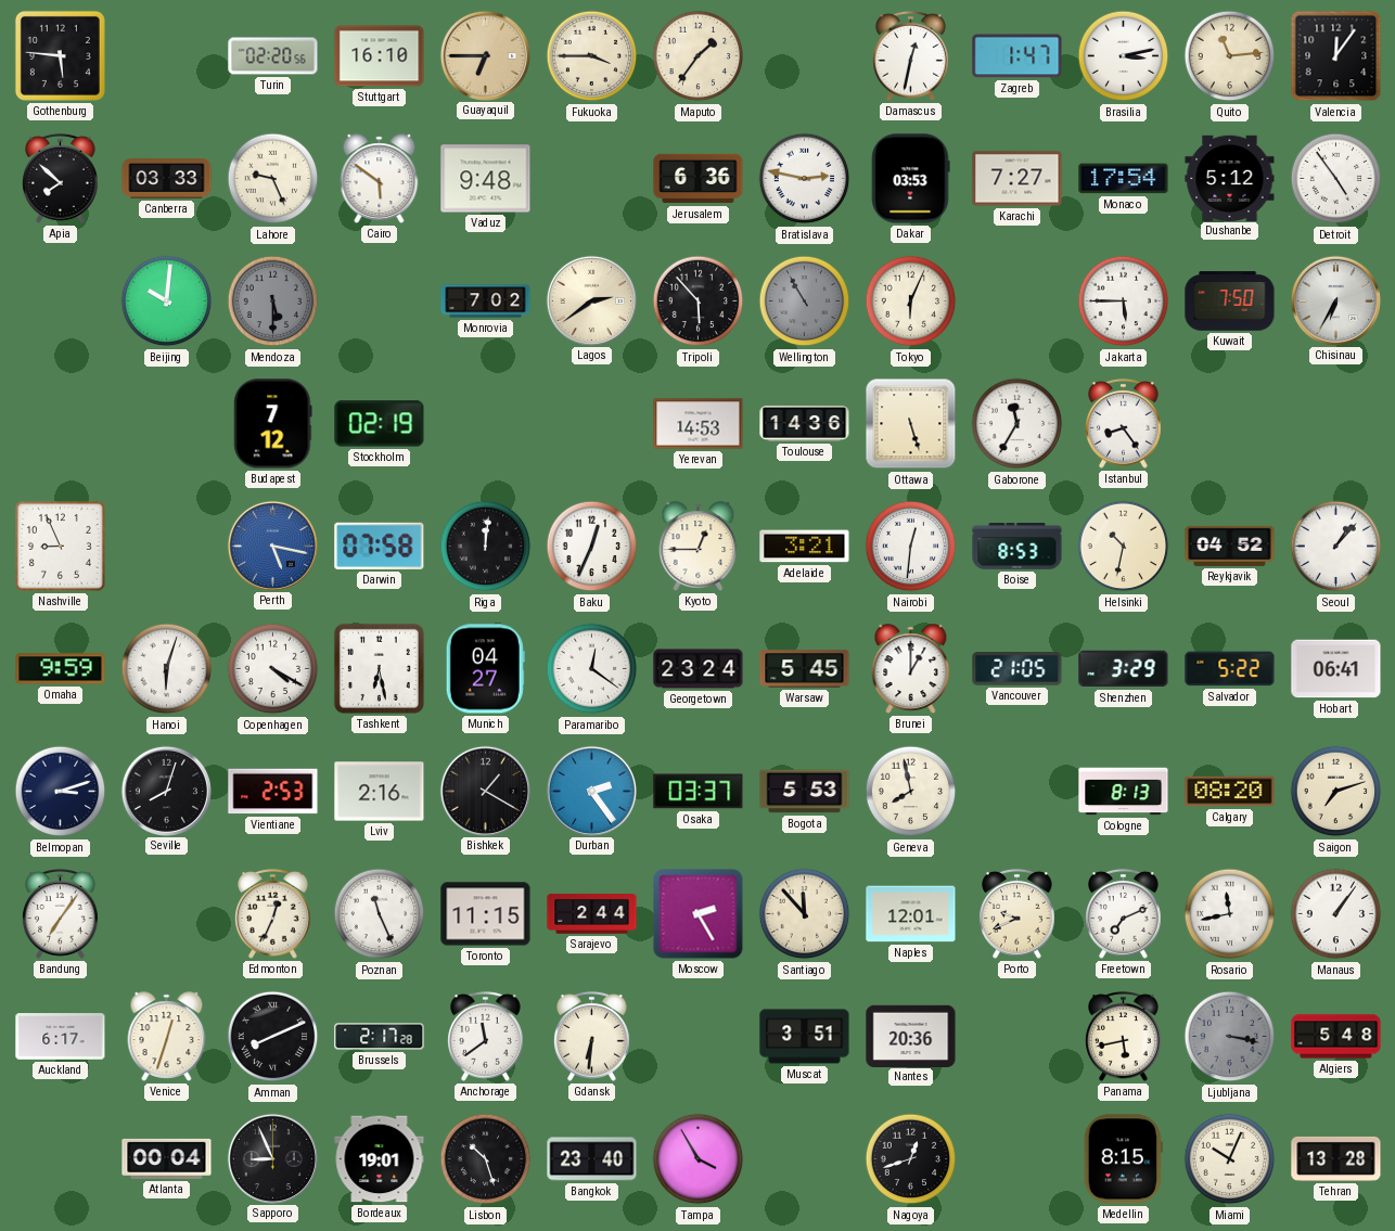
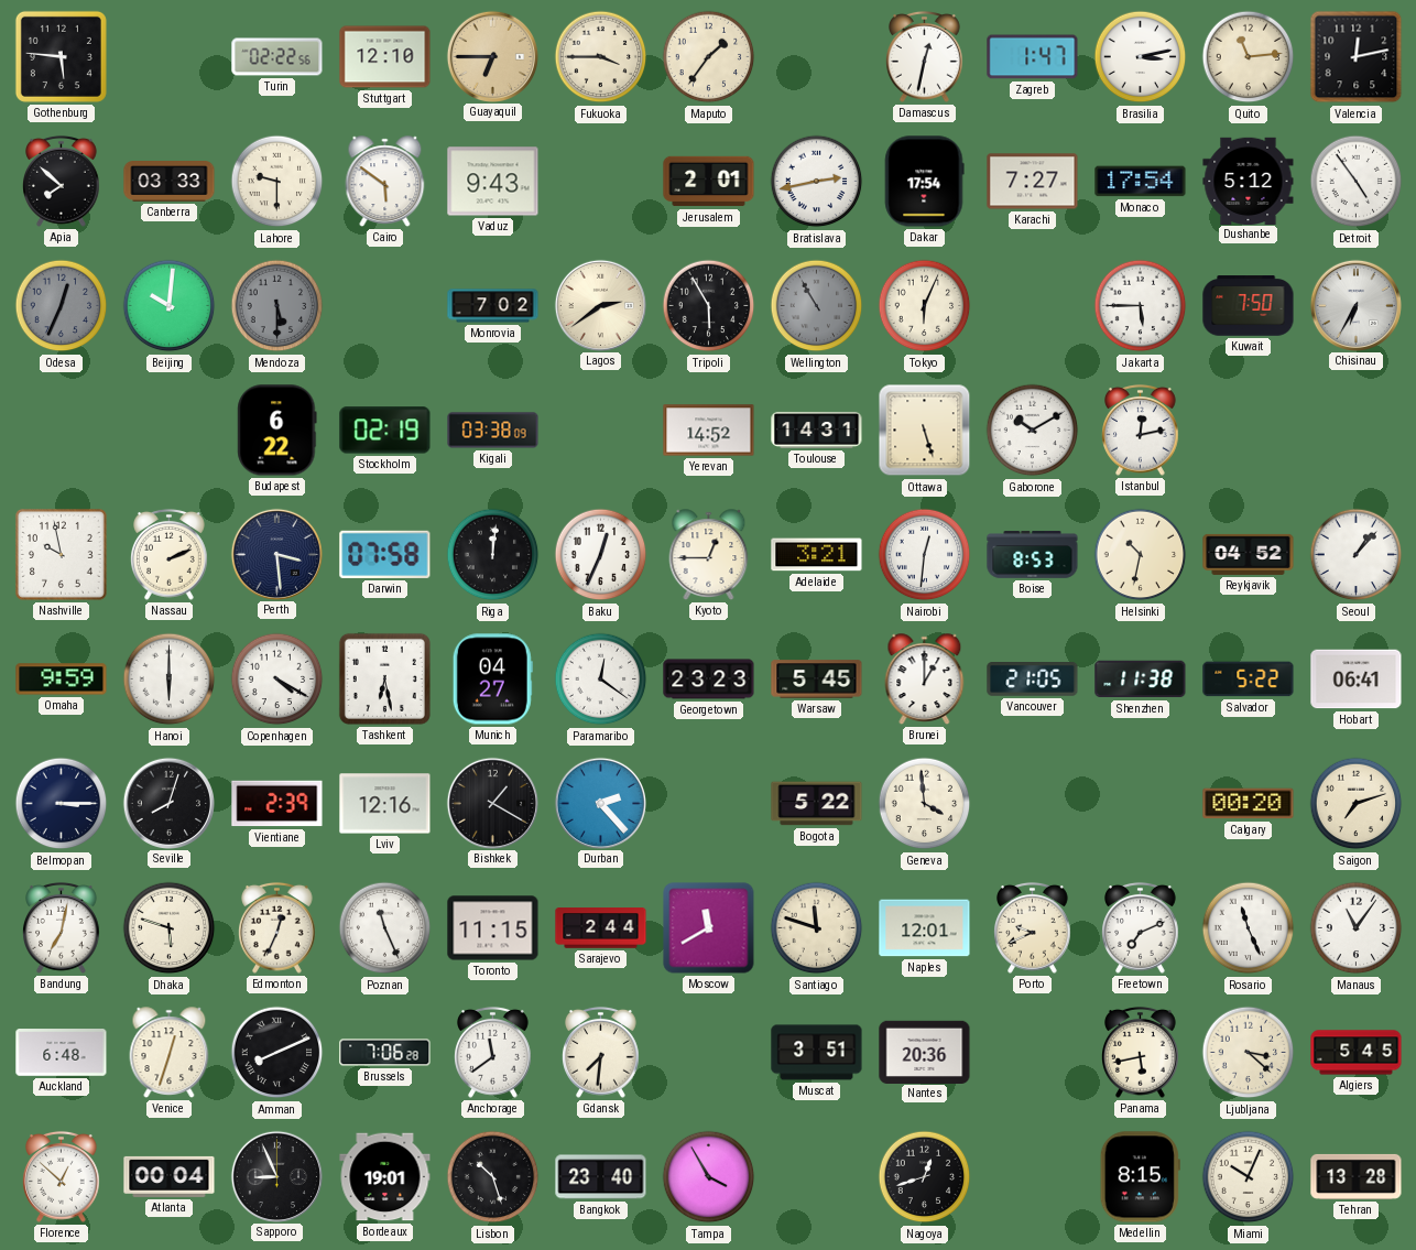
Turin: 02:20 -> 02:22
Stuttgart: 16:10 -> 12:10
Valencia: 12:06 -> 12:13
Lahore: 9:26 -> 9:30
Vaduz: 9:48 -> 9:43
Jerusalem: 6:36 -> 2:01
Bratislava: 2:47 -> 2:43
Dakar: 03:53 -> 17:54
Odesa: none -> 12:34
Tripoli: 5:53 -> 5:55
Budapest: 7:12 -> 6:22
Kigali: none -> 03:38
Yerevan: 14:53 -> 14:52
Toulouse: 14:36 -> 14:31
Gaborone: 11:35 -> 10:10
Istanbul: 8:24 -> 12:13
Nashville: 8:56 -> 9:58
Nassau: none -> 2:11
Perth: 5:17 -> 3:29
Perth dial: blue -> navy
Hanoi: 6:03 -> 6:00
Georgetown: 23:24 -> 23:23
Shenzhen: 3:29 -> 11:38
Belmopan: 3:12 -> 3:15
Vientiane: 2:53 -> 2:39
Lviv: 2:16 -> 12:16
Durban: 2:24 -> 2:23
Osaka: 03:37 -> none
Bogota: 5:53 -> 5:22
Geneva: 7:58 -> 3:59
Cologne: 8:13 -> none
Calgary: 08:20 -> 00:20
Bandung: 7:06 -> 7:02
Dhaka: none -> 5:48
Moscow: 2:25 -> 11:40
Santiago: 11:53 -> 11:48
Rosario: 11:43 -> 11:26
Manaus: 1:06 -> 11:06
Auckland: 6:17 -> 6:48
Brussels: 2:17 -> 7:06
Gdansk: 6:31 -> 7:31
Ljubljana: 3:17 -> 3:22
Ljubljana dial: grey -> cream
Algiers: 5:48 -> 5:45
Florence: none -> 12:52
